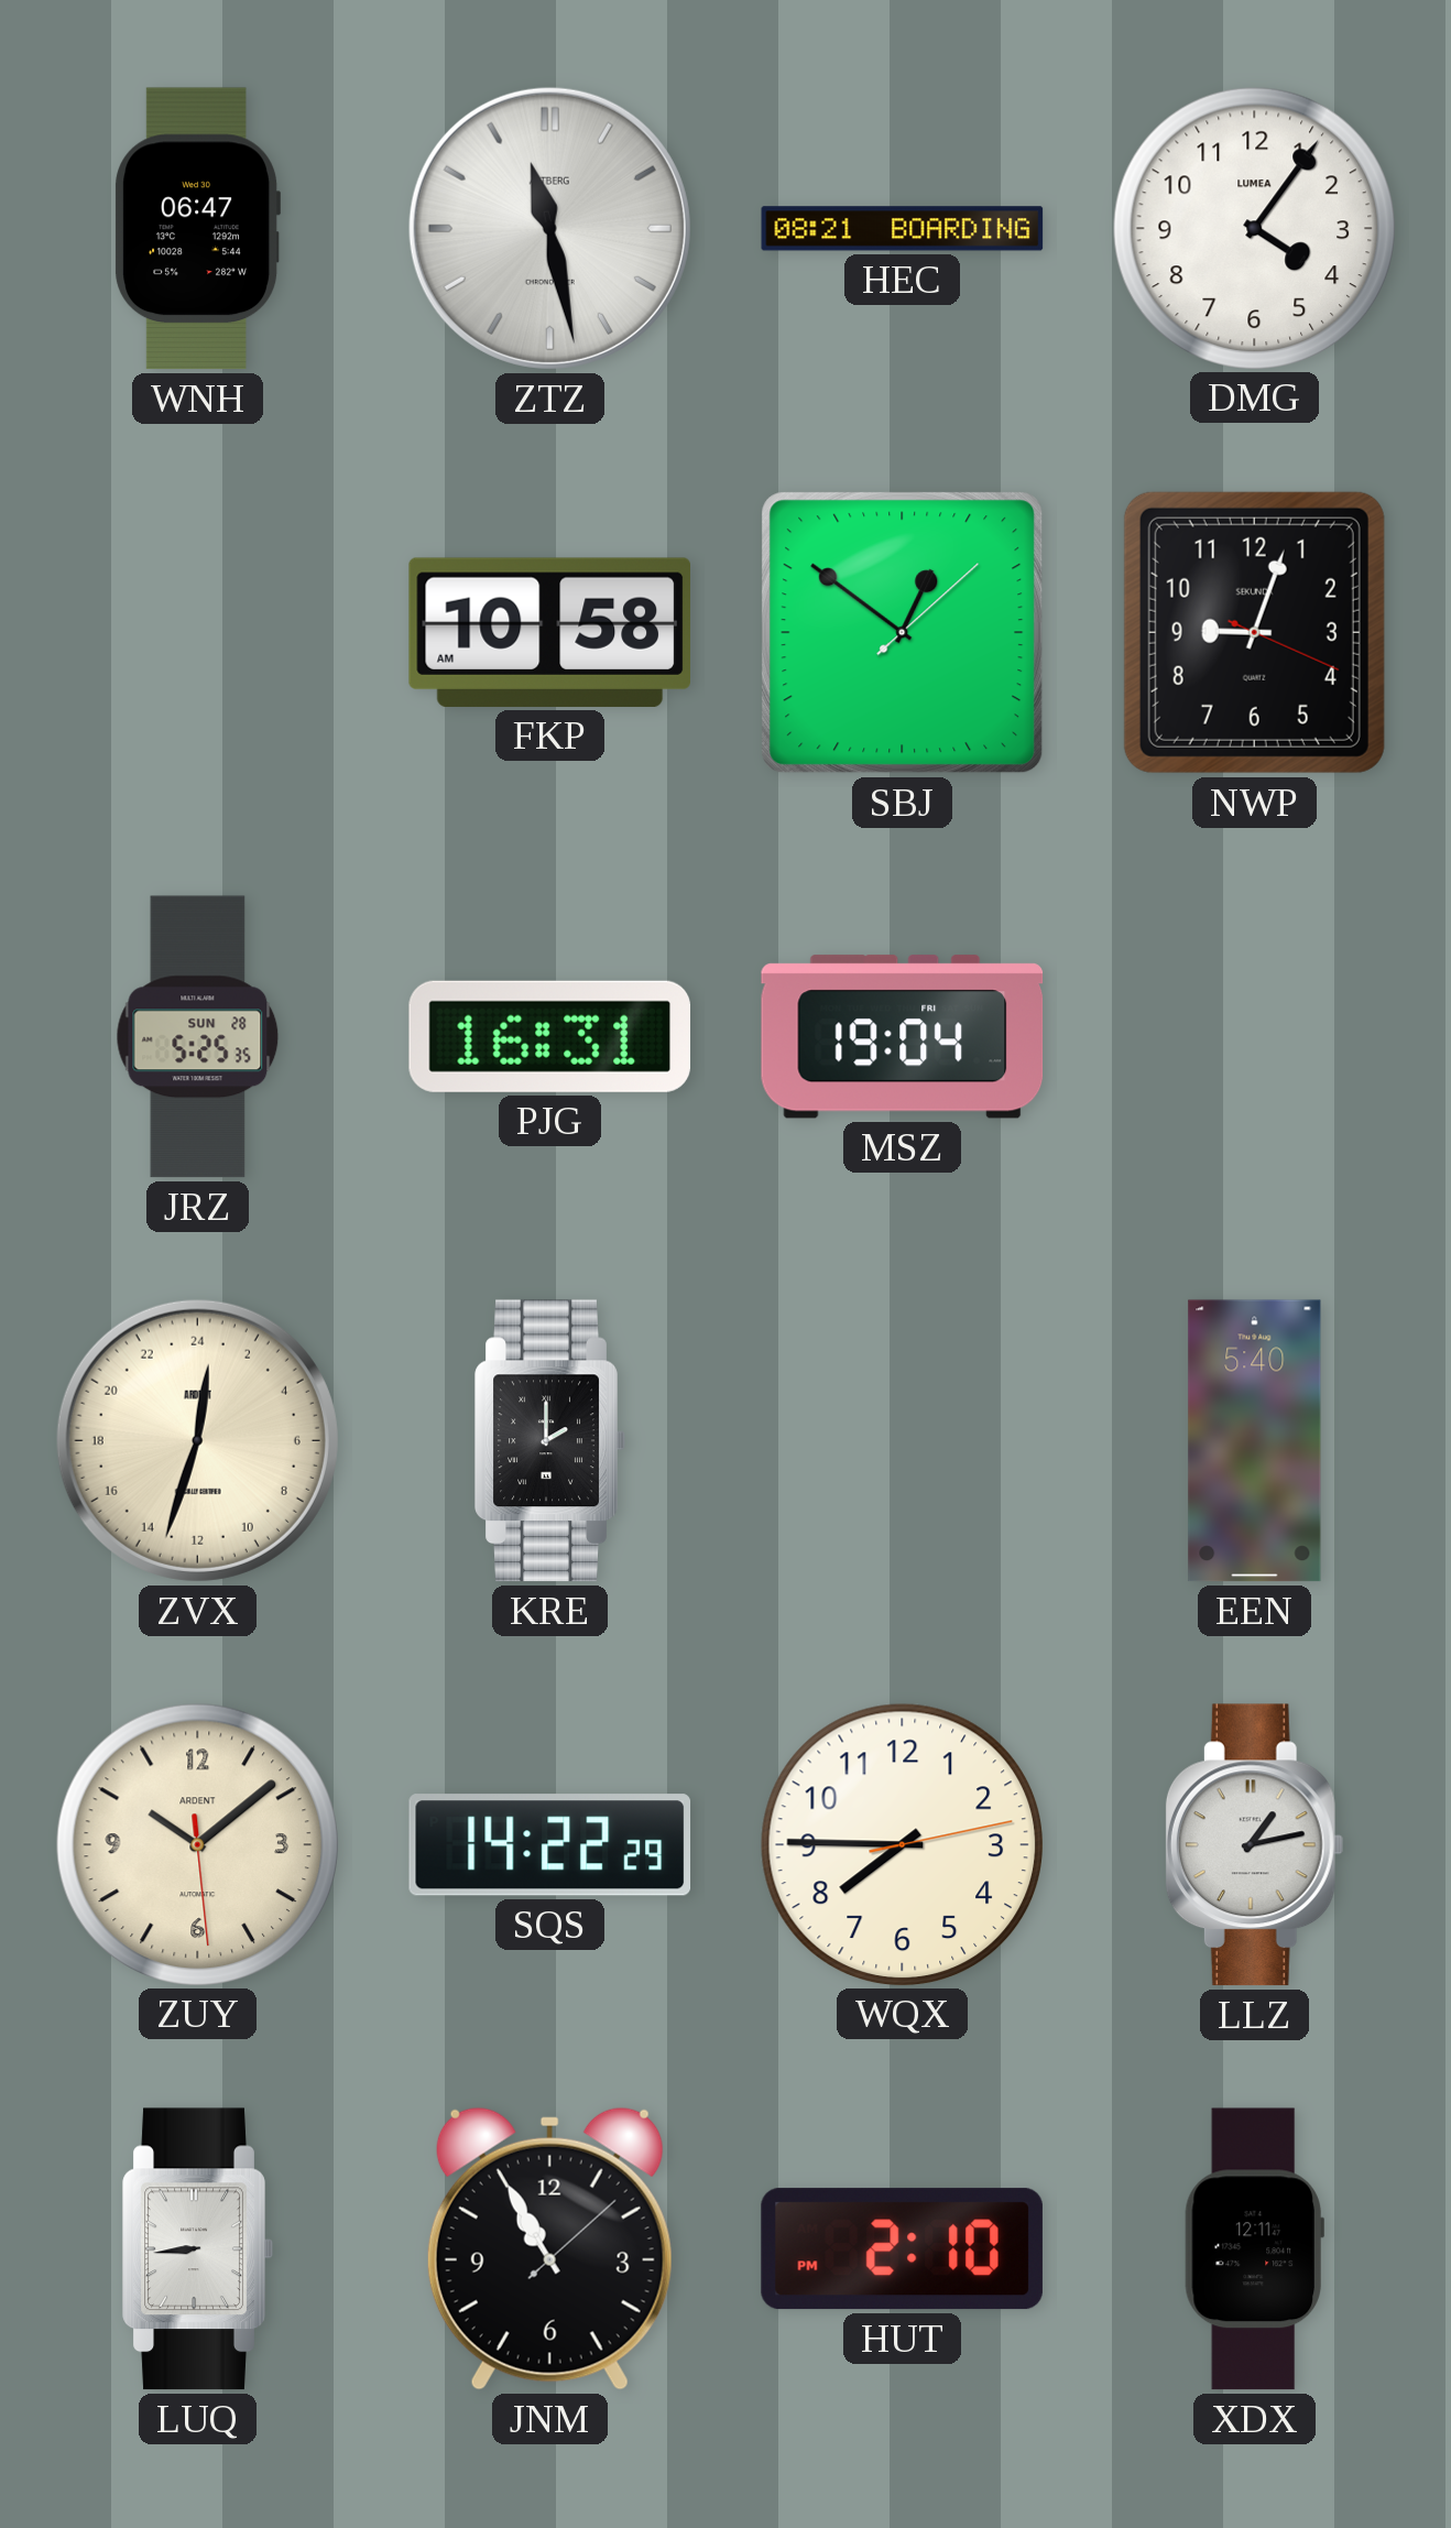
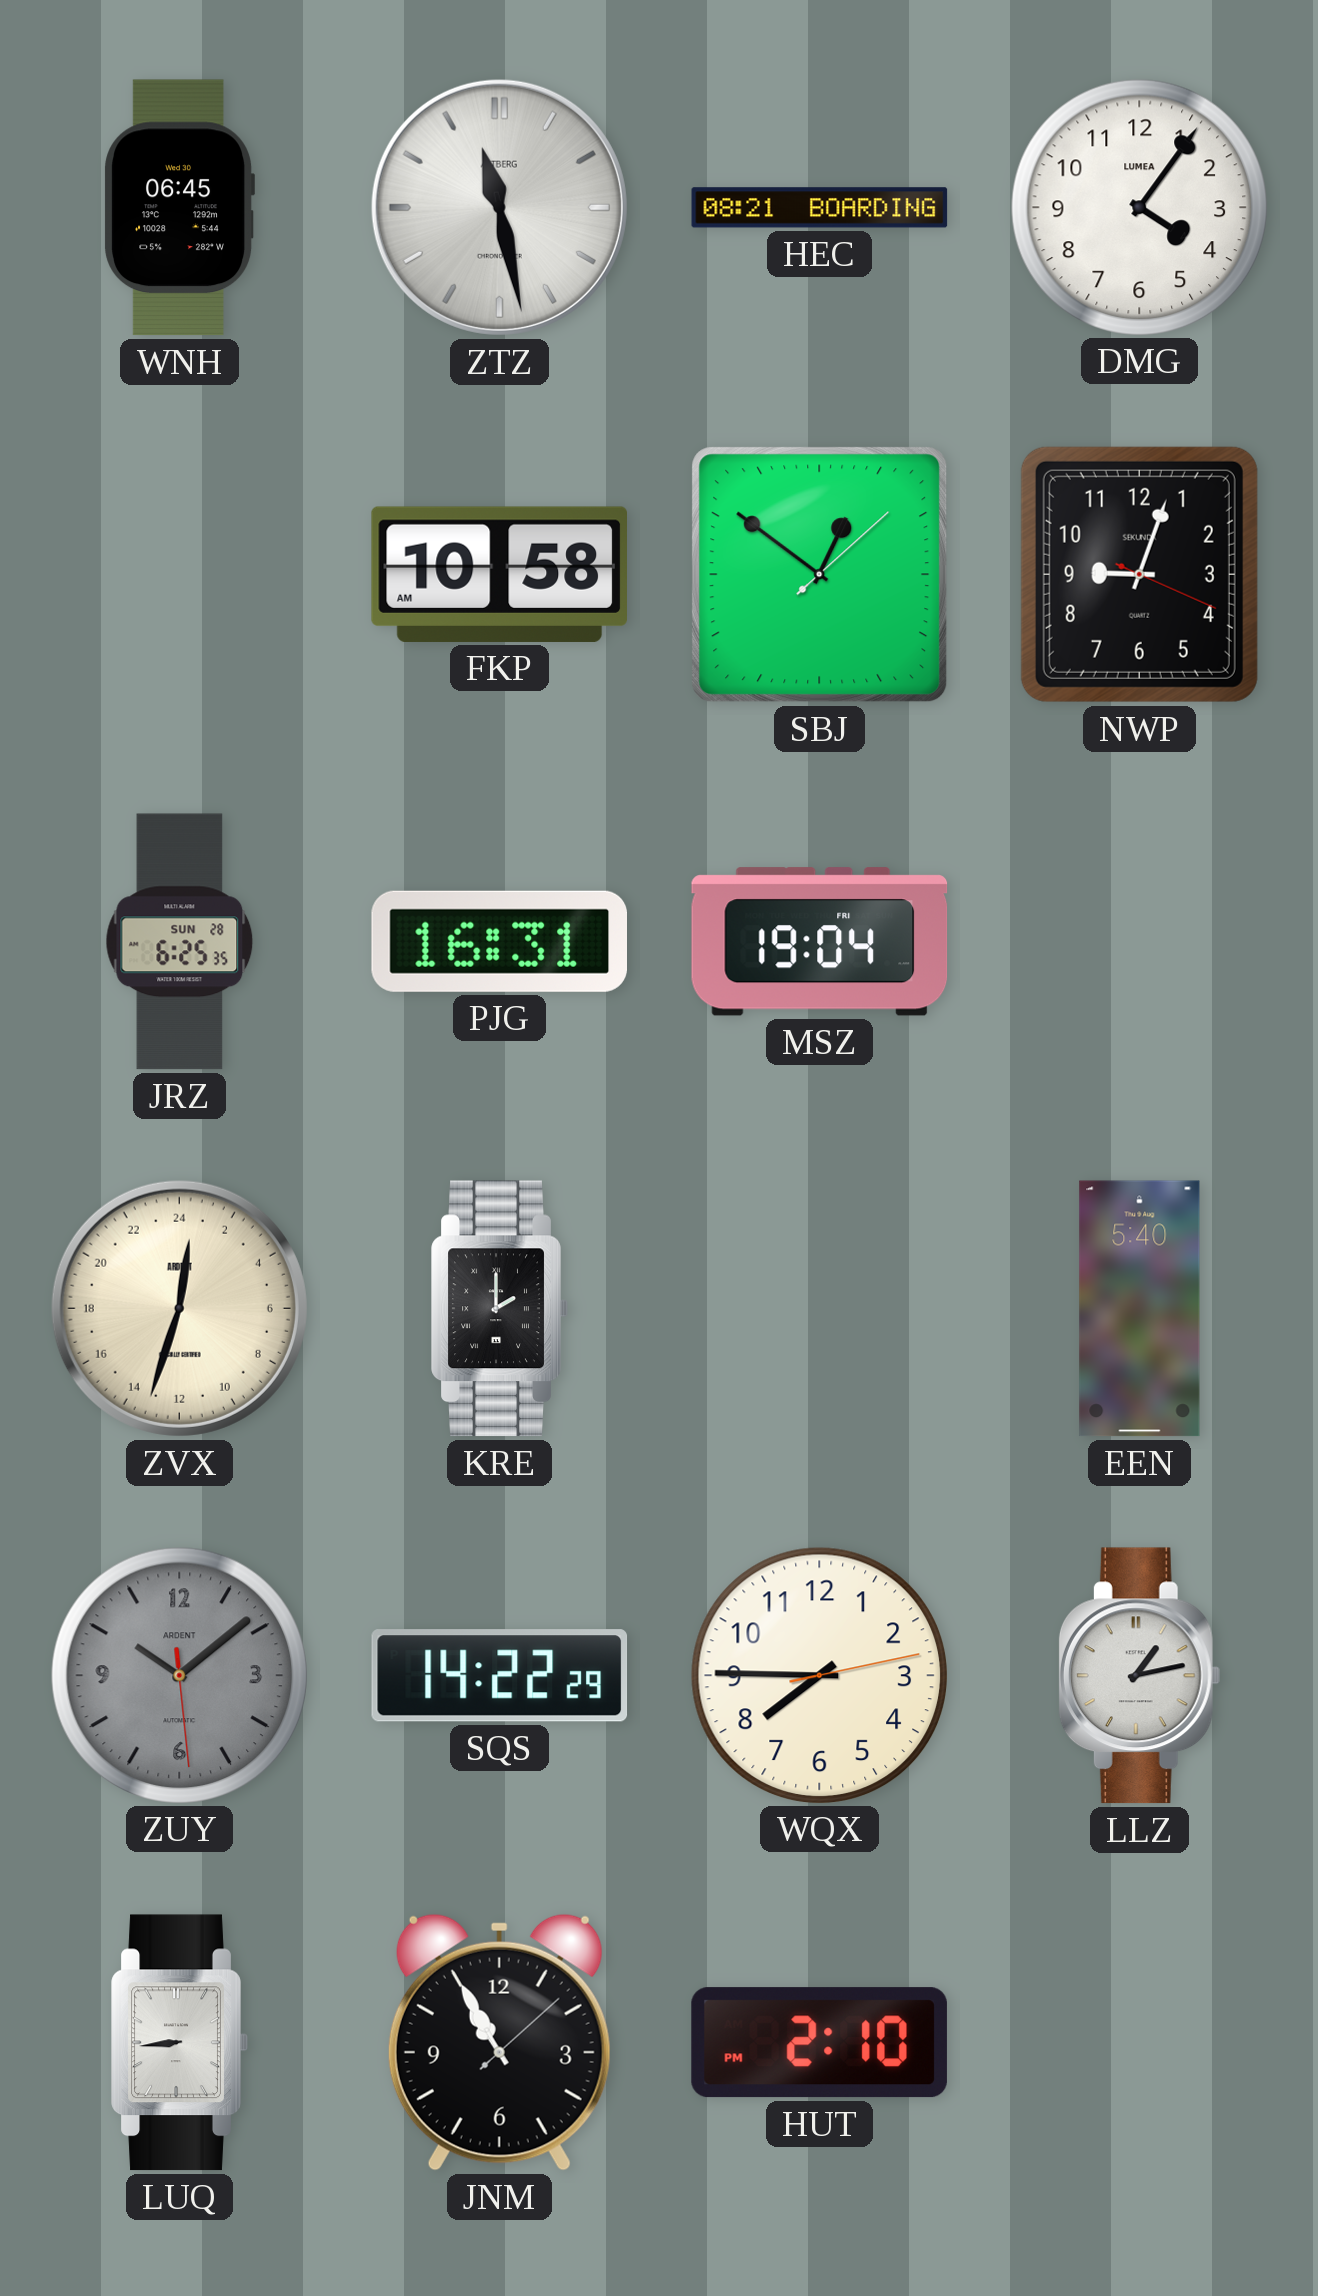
WNH: 06:47 -> 06:45
JRZ: 5:25 -> 6:25
ZUY dial: cream -> grey
XDX: 12:11 -> none
